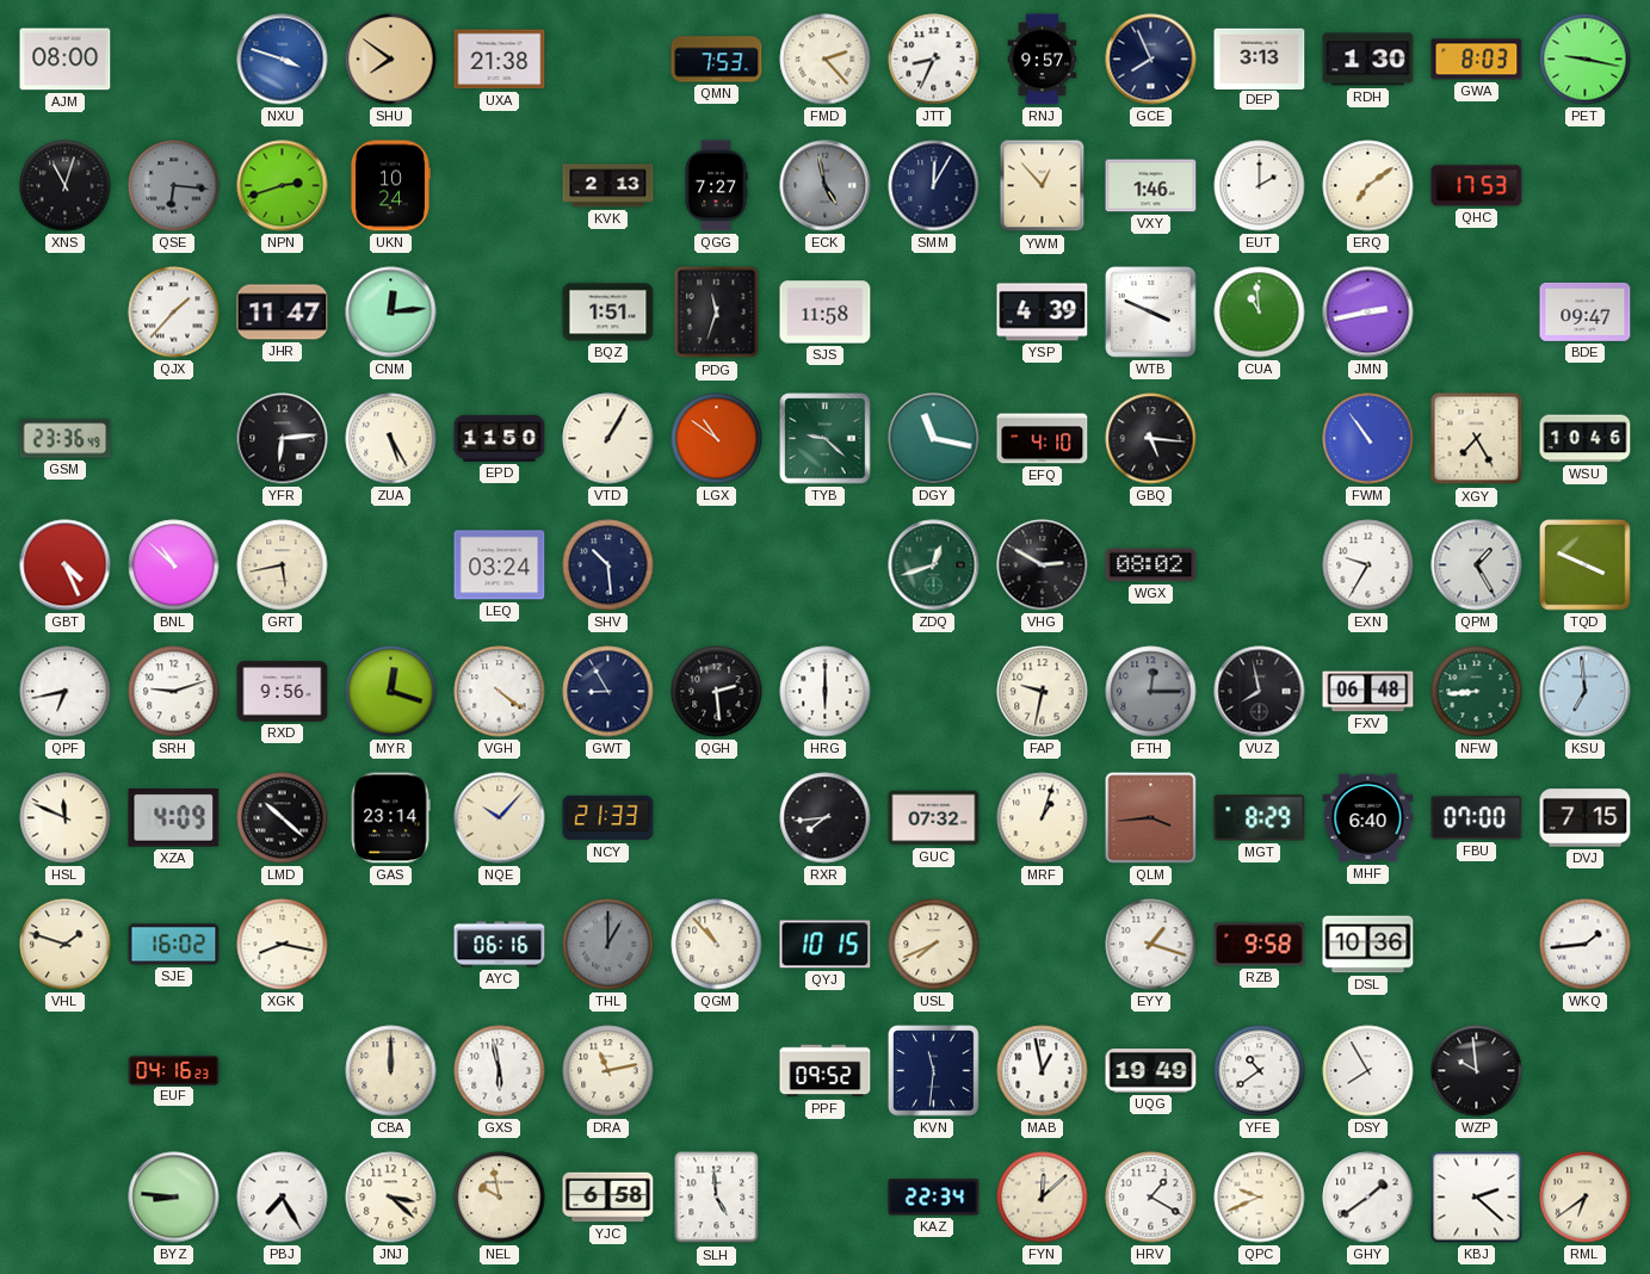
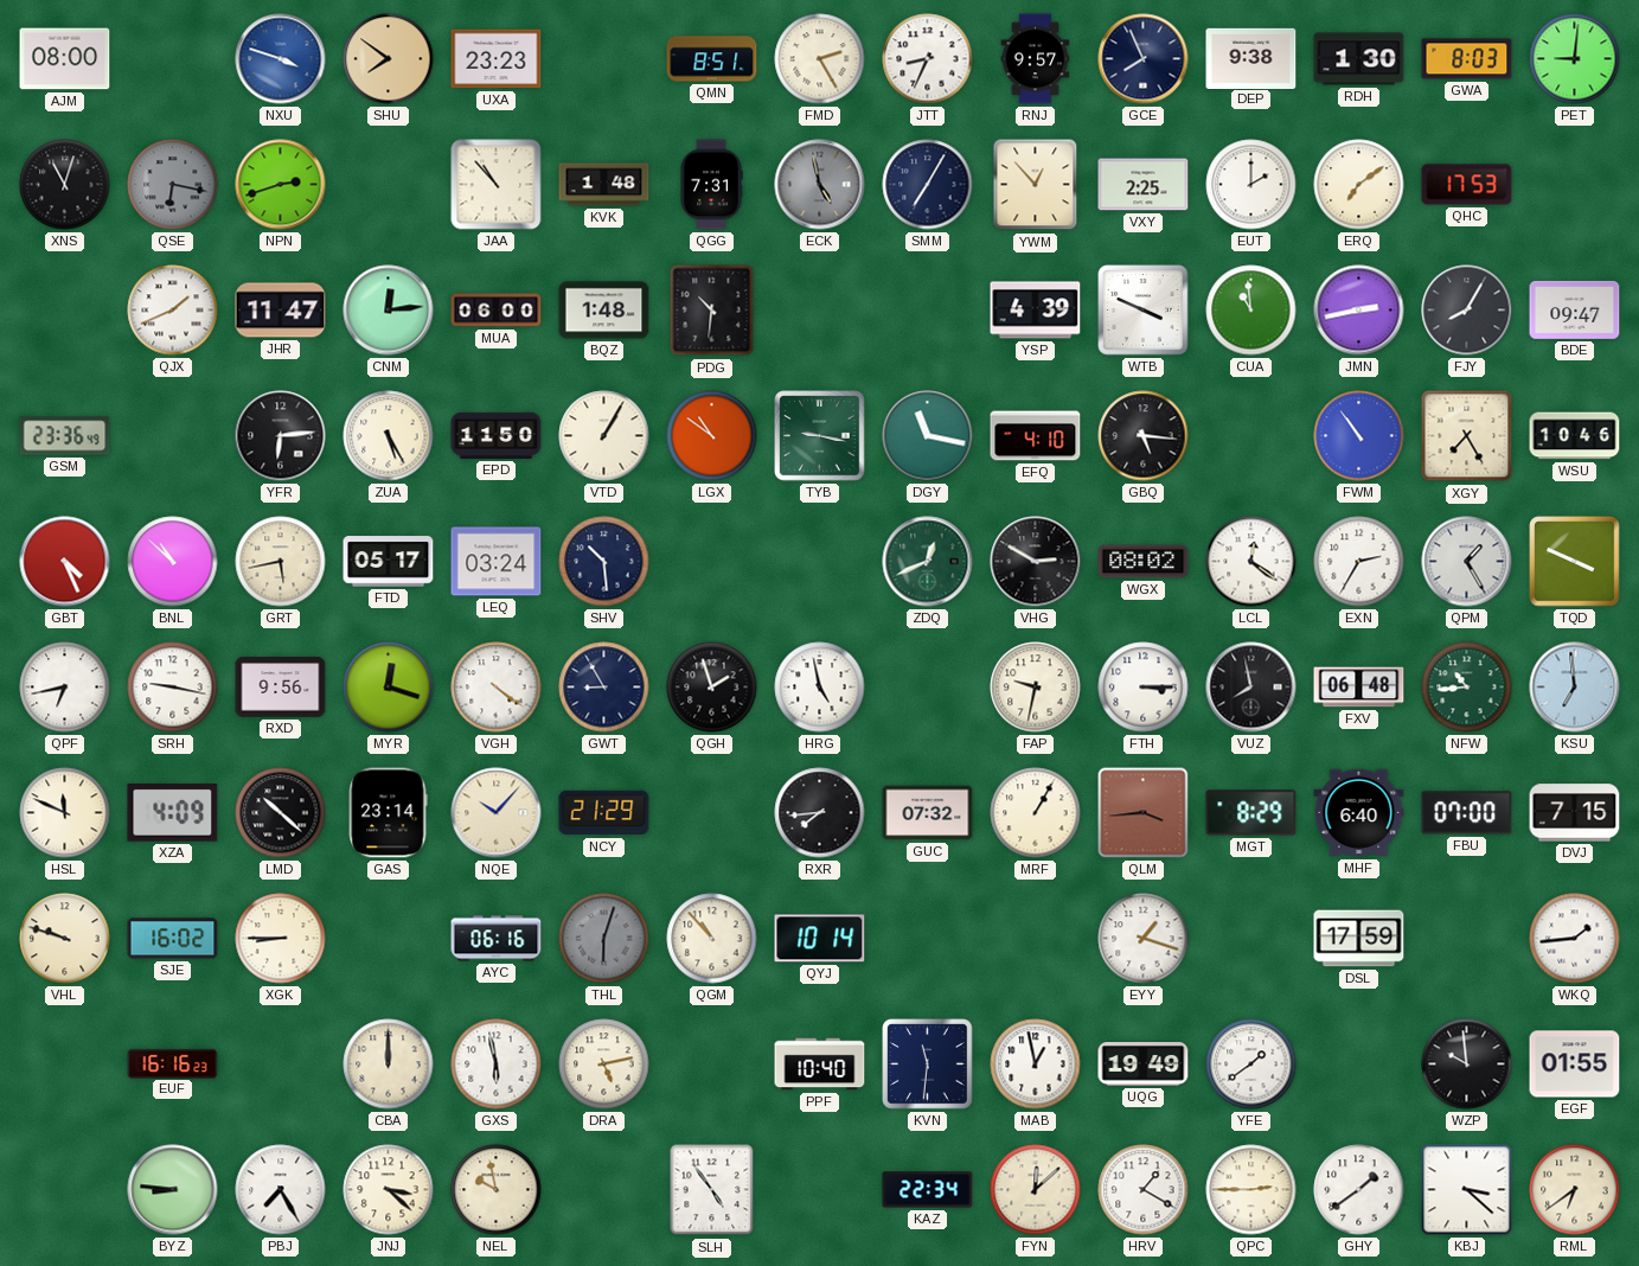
UXA: 21:38 -> 23:23
QMN: 7:53 -> 8:51
FMD: 2:23 -> 2:25
DEP: 3:13 -> 9:38
PET: 9:17 -> 9:01
QSE: 6:16 -> 6:17
UKN: 10:24 -> none
JAA: none -> 10:53
KVK: 2:13 -> 1:48
QGG: 7:27 -> 7:31
SMM: 12:05 -> 7:05
VXY: 1:46 -> 2:25
QJX: 1:37 -> 1:41
MUA: none -> 06:00
BQZ: 1:51 -> 1:48
PDG: 11:33 -> 10:31
SJS: 11:58 -> none
FJY: none -> 8:05
TYB: 9:22 -> 9:17
FTD: none -> 05:17
ZDQ: 12:42 -> 12:41
LCL: none -> 12:21
EXN: 9:35 -> 2:35
SRH: 9:12 -> 9:17
QGH: 2:29 -> 1:57
HRG: 6:00 -> 4:58
FTH: 12:15 -> 3:15
FTH dial: grey -> white
NFW: 8:44 -> 10:44
NCY: 21:33 -> 21:29
MRF: 1:03 -> 1:05
VHL: 1:48 -> 9:48
XGK: 8:17 -> 8:45
THL: 1:00 -> 6:03
QYJ: 10:15 -> 10:14
USL: 7:41 -> none
RZB: 9:58 -> none
DSL: 10:36 -> 17:59
EUF: 04:16 -> 16:16
DRA: 11:13 -> 5:13
PPF: 09:52 -> 10:40
YFE: 10:39 -> 1:39
DSY: 7:55 -> none
EGF: none -> 01:55
YJC: 6:58 -> none
SLH: 4:59 -> 4:54
QPC: 9:41 -> 2:45
KBJ: 2:22 -> 3:22
